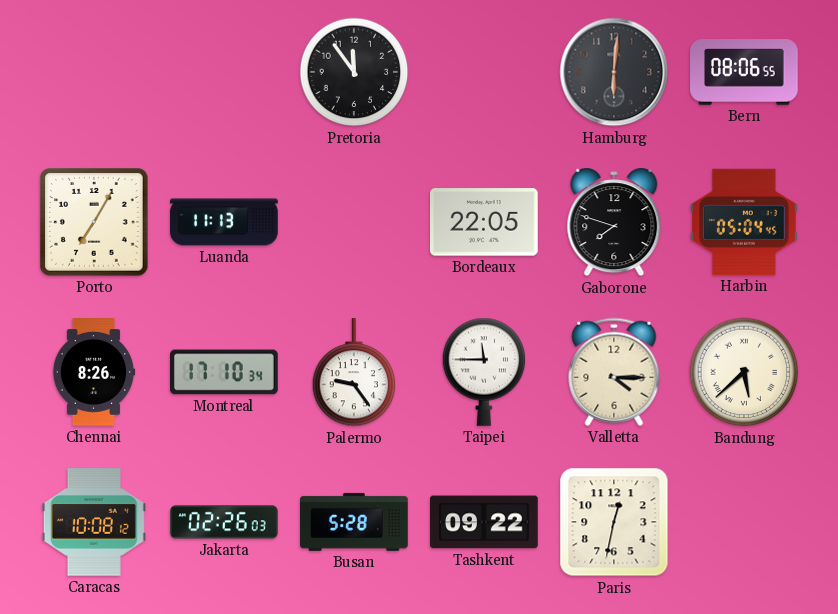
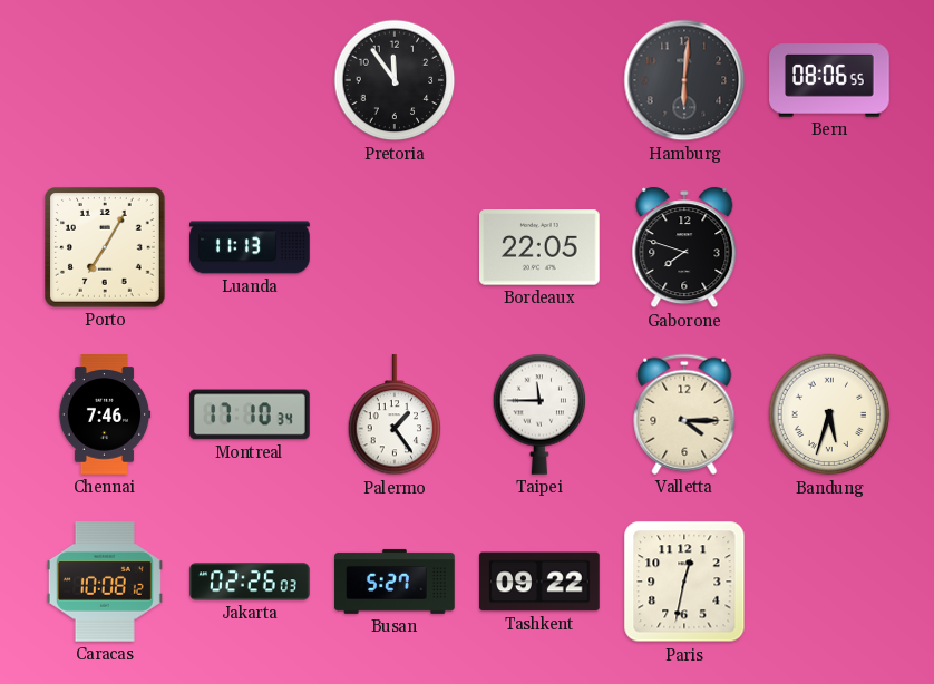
Harbin: 05:04 -> none
Chennai: 8:26 -> 7:46
Palermo: 9:24 -> 1:24
Bandung: 5:38 -> 5:33
Busan: 5:28 -> 5:27
